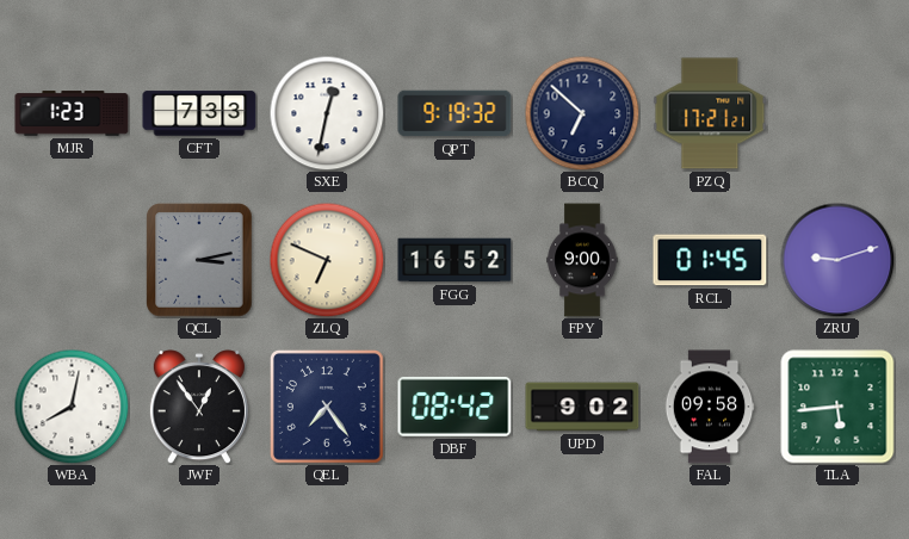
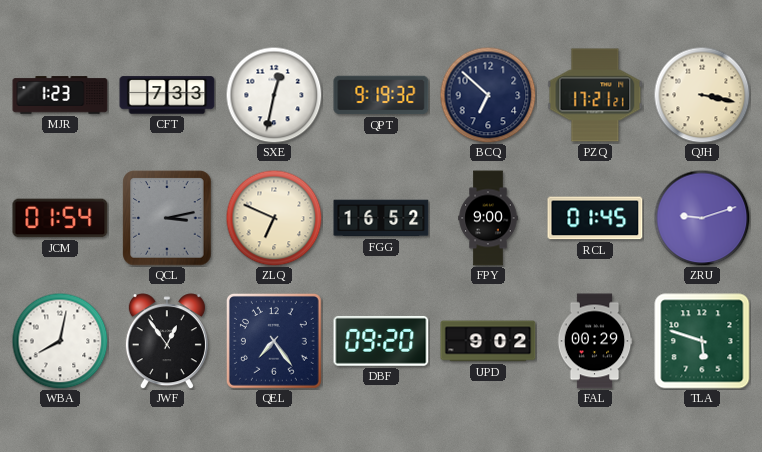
QJH: none -> 3:17
JCM: none -> 01:54
DBF: 08:42 -> 09:20
FAL: 09:58 -> 00:29
TLA: 5:44 -> 5:48
